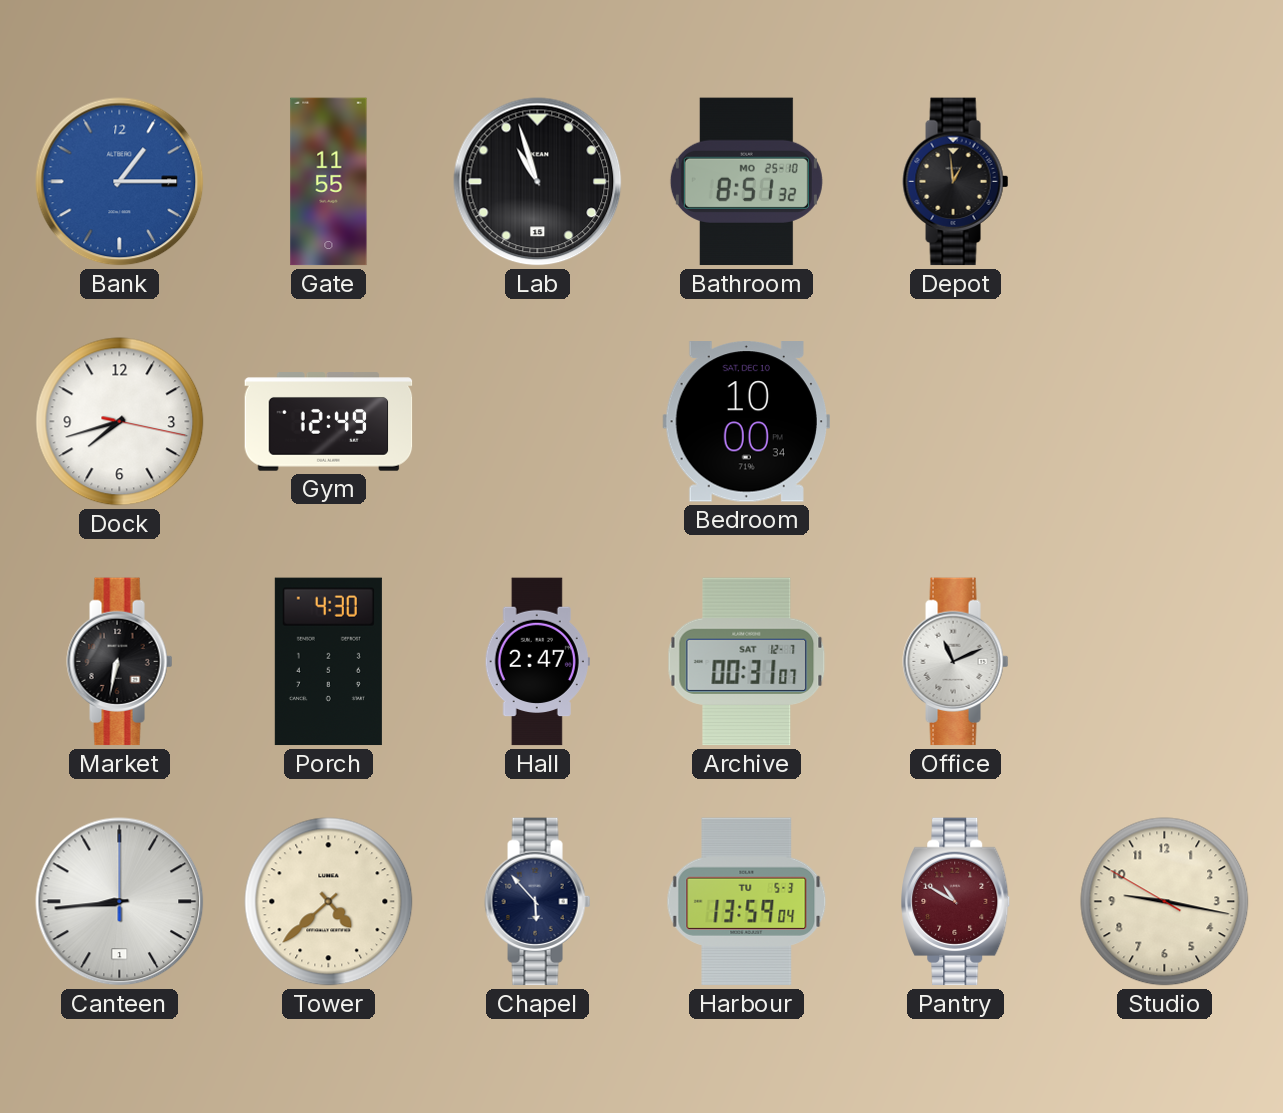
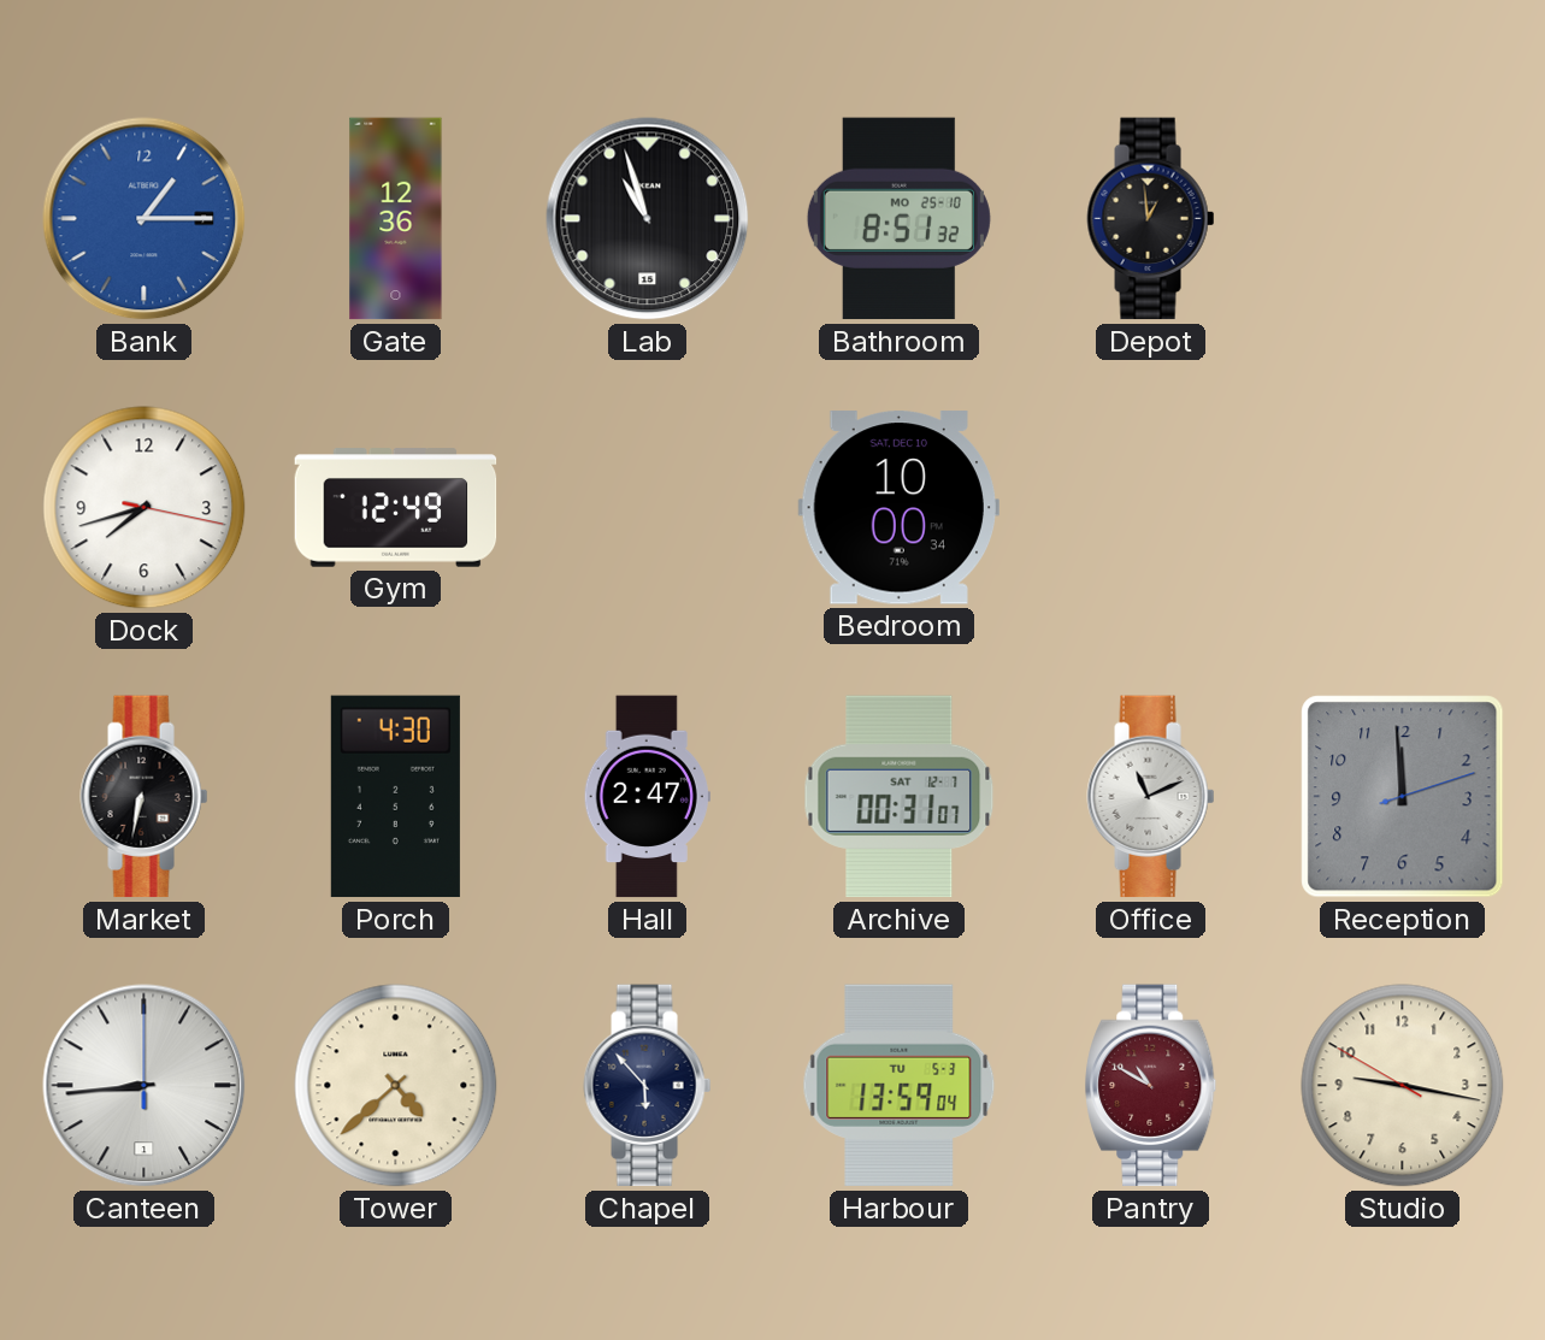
Gate: 11:55 -> 12:36
Reception: none -> 11:59
